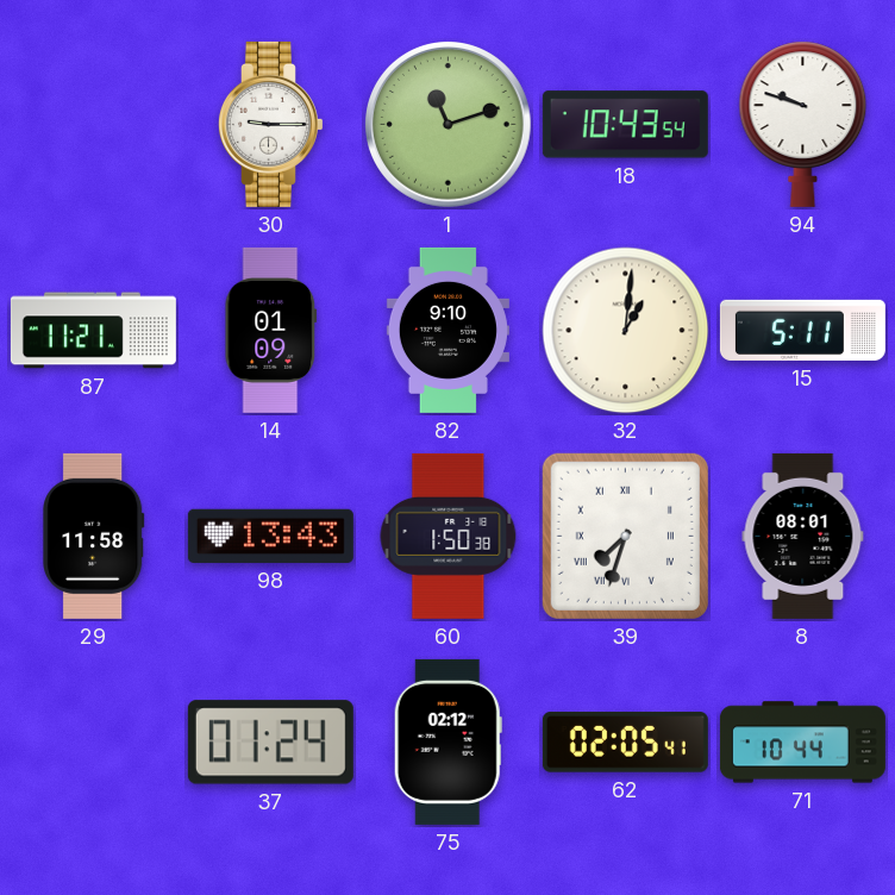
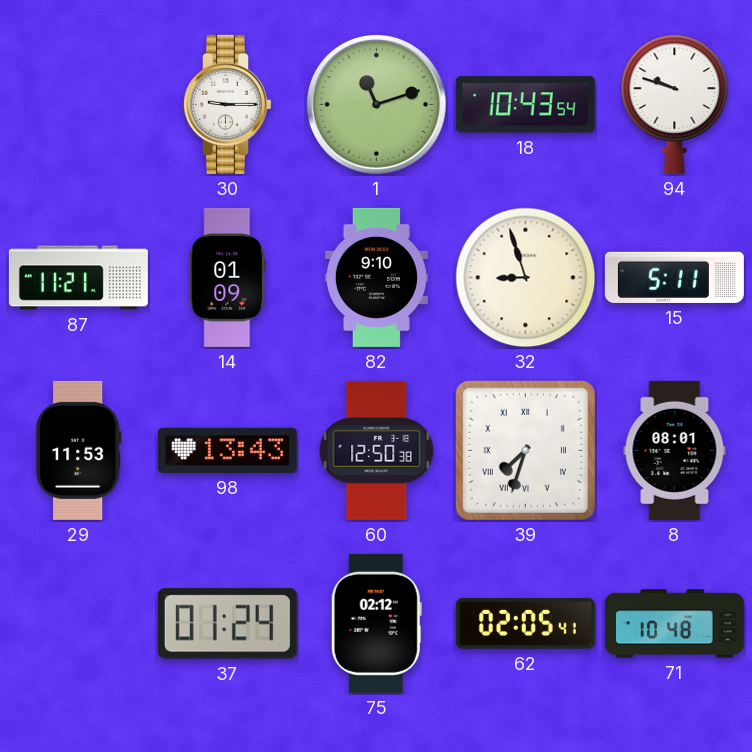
32: 1:01 -> 8:57
29: 11:58 -> 11:53
60: 1:50 -> 12:50
71: 10:44 -> 10:48
